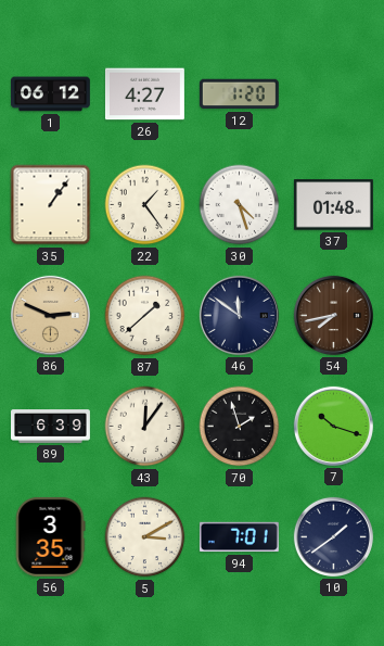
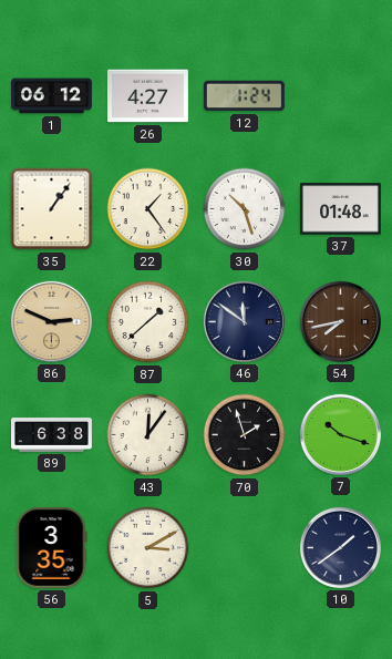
12: 1:20 -> 1:24
30: 4:27 -> 10:27
89: 6:39 -> 6:38
94: 7:01 -> none
